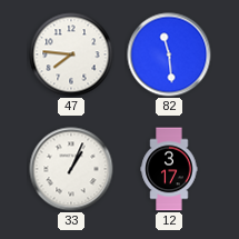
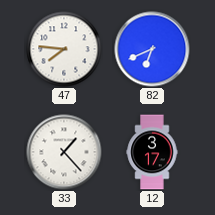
82: 11:29 -> 6:41
33: 1:04 -> 1:23
